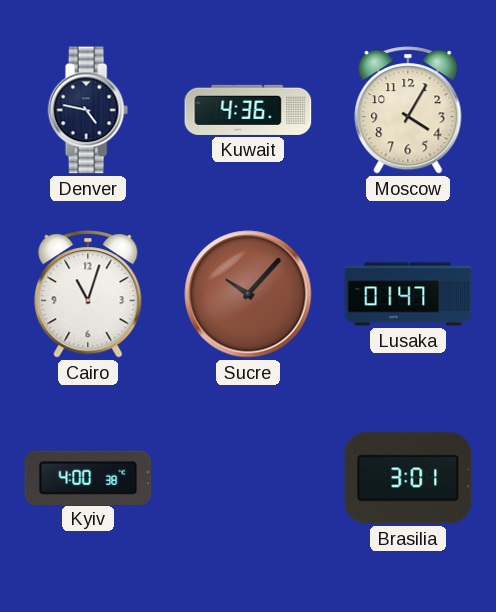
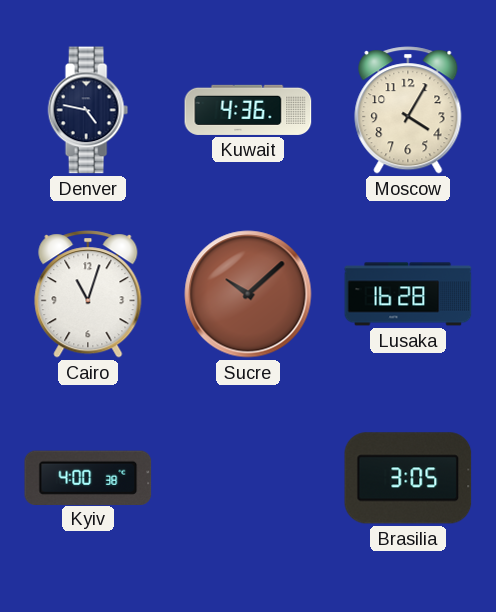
Sucre: 10:07 -> 10:08
Lusaka: 01:47 -> 16:28
Brasilia: 3:01 -> 3:05
